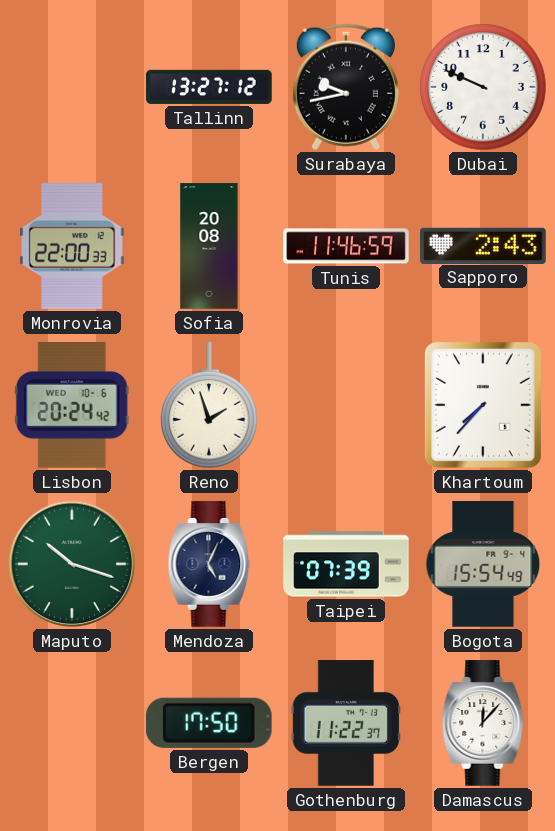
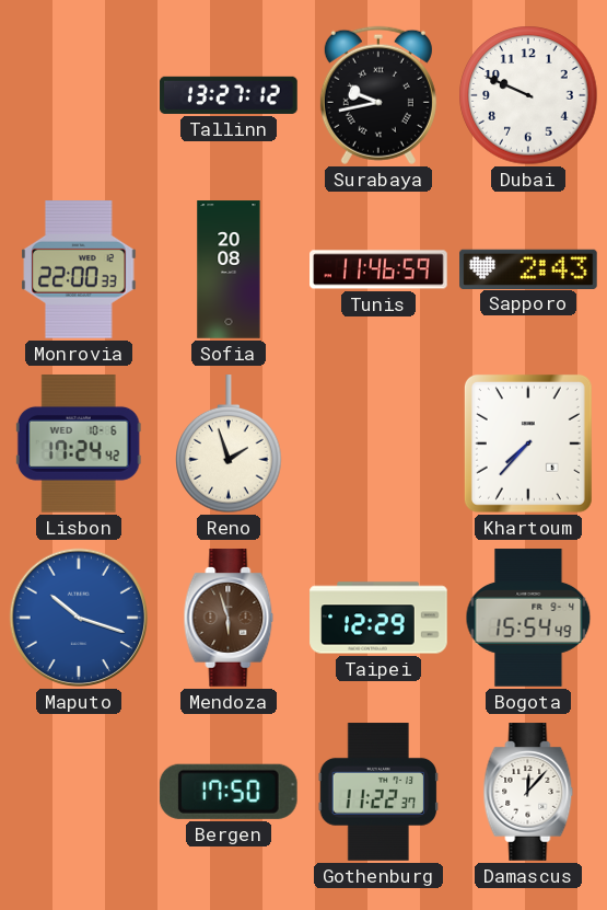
Lisbon: 20:24 -> 17:24
Maputo dial: green -> blue
Mendoza: 5:04 -> 5:57
Mendoza dial: navy -> brown
Taipei: 07:39 -> 12:29
